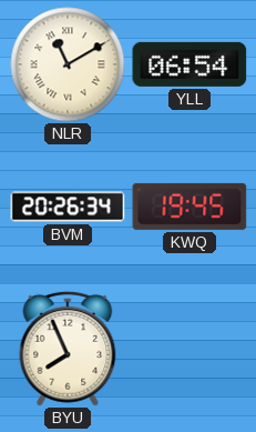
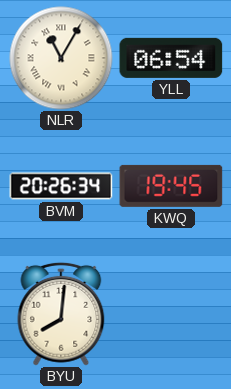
NLR: 11:10 -> 11:05
BYU: 7:56 -> 8:01
